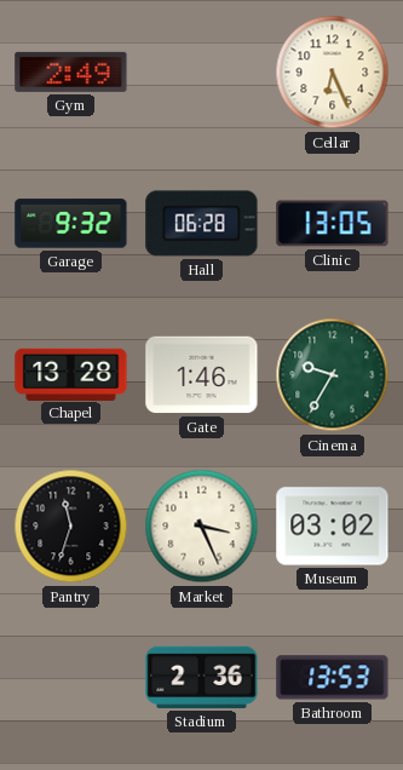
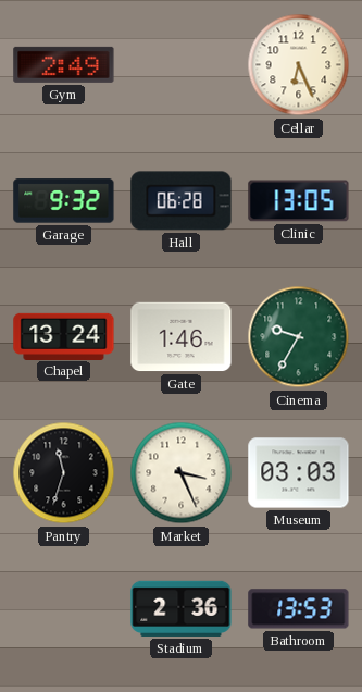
Chapel: 13:28 -> 13:24
Museum: 03:02 -> 03:03
